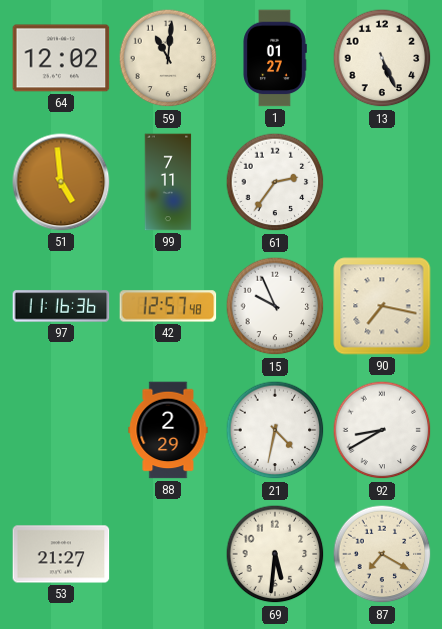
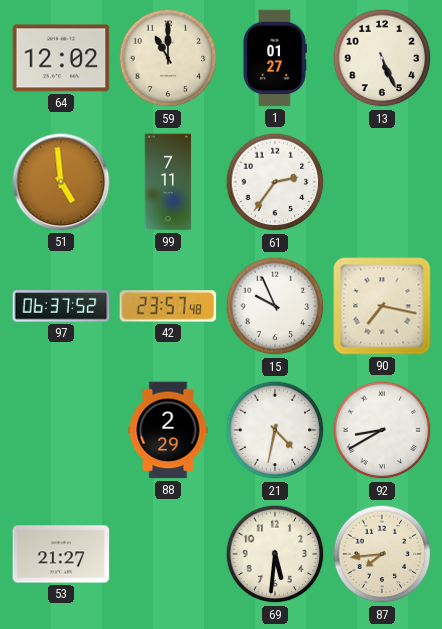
59: 11:01 -> 11:00
97: 11:16 -> 06:37
42: 12:57 -> 23:57
87: 7:20 -> 7:44
